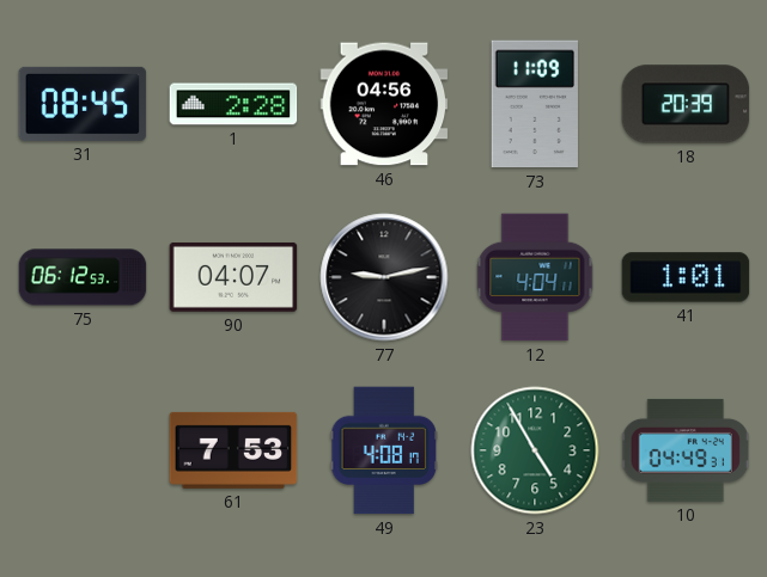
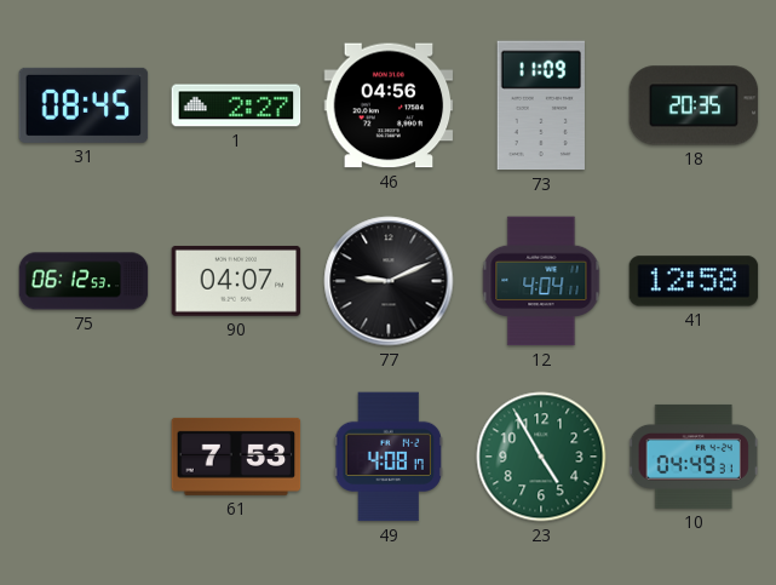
1: 2:28 -> 2:27
18: 20:39 -> 20:35
77: 9:13 -> 9:11
41: 1:01 -> 12:58
